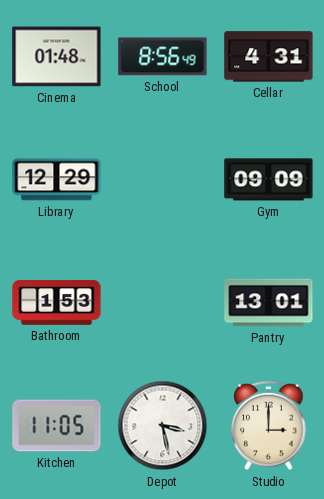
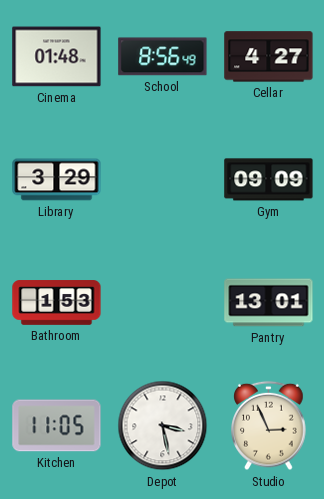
Cellar: 4:31 -> 4:27
Library: 12:29 -> 3:29
Studio: 3:00 -> 2:56
